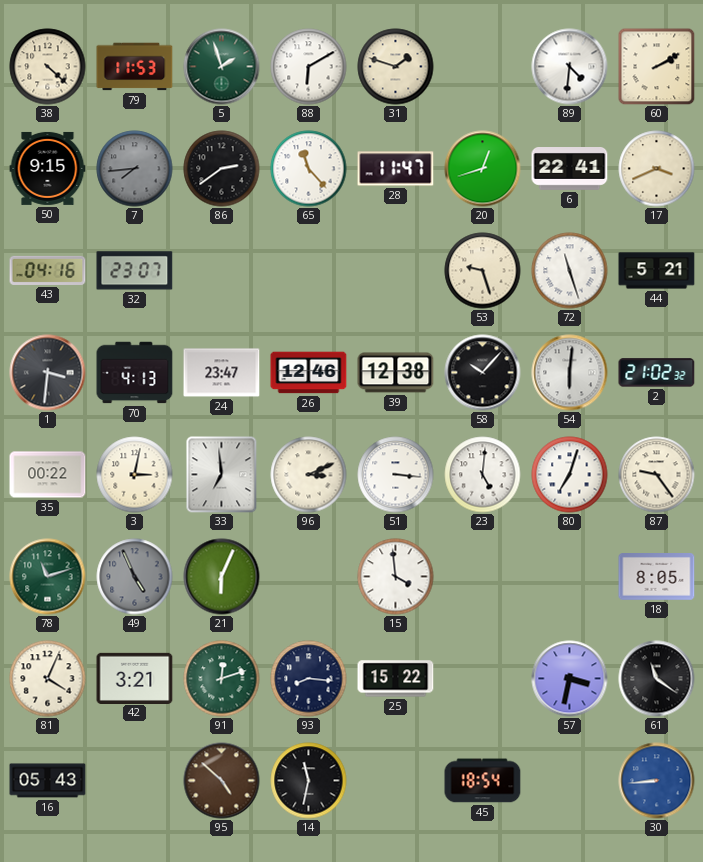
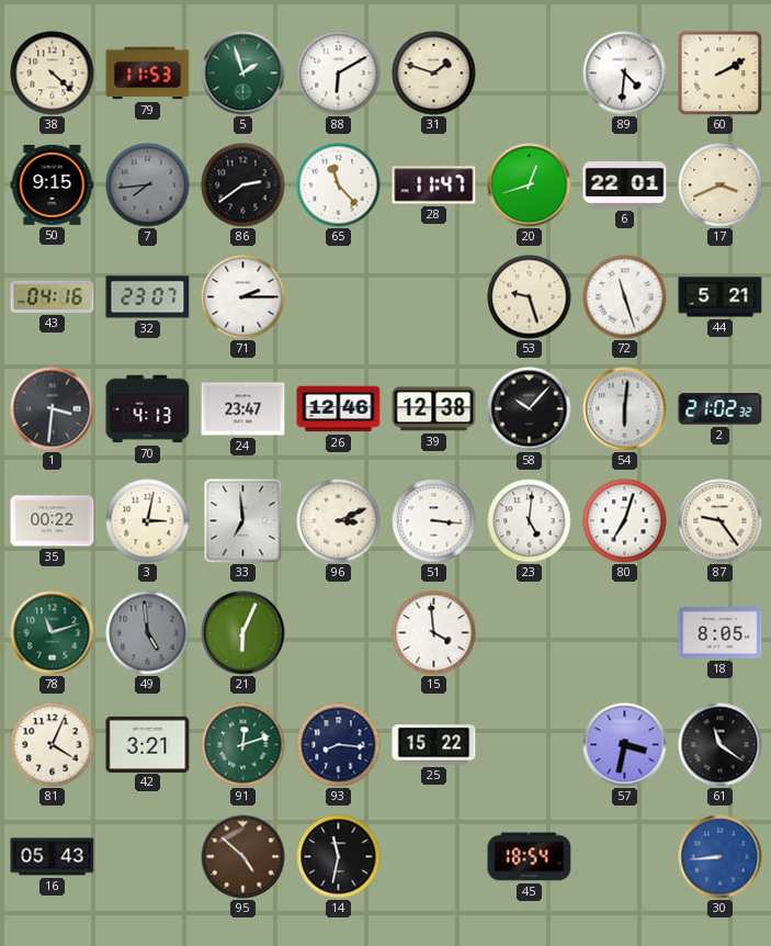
6: 22:41 -> 22:01
71: none -> 2:15
49: 4:56 -> 4:59
